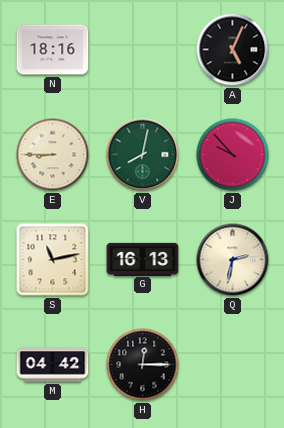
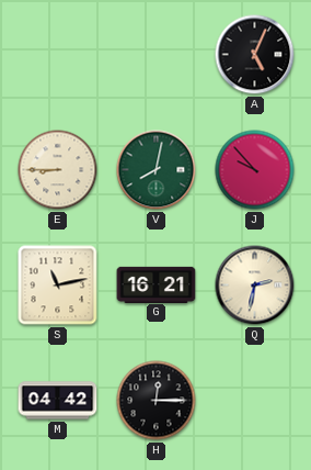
N: 18:16 -> none
G: 16:13 -> 16:21
